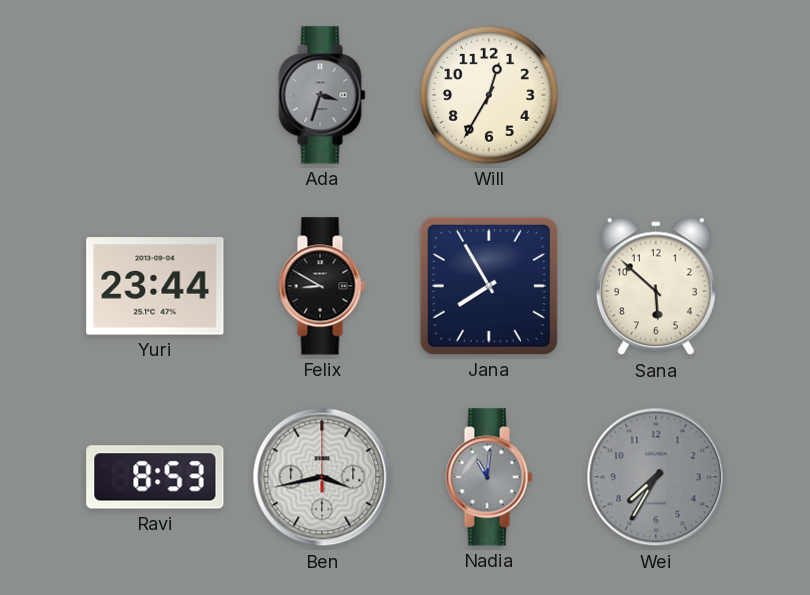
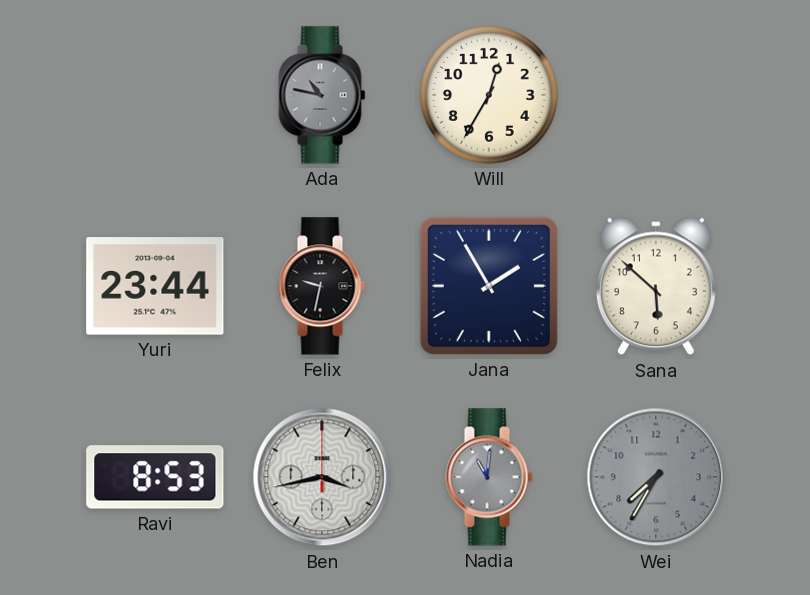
Ada: 3:33 -> 10:47
Felix: 8:50 -> 9:32
Jana: 7:55 -> 1:55
